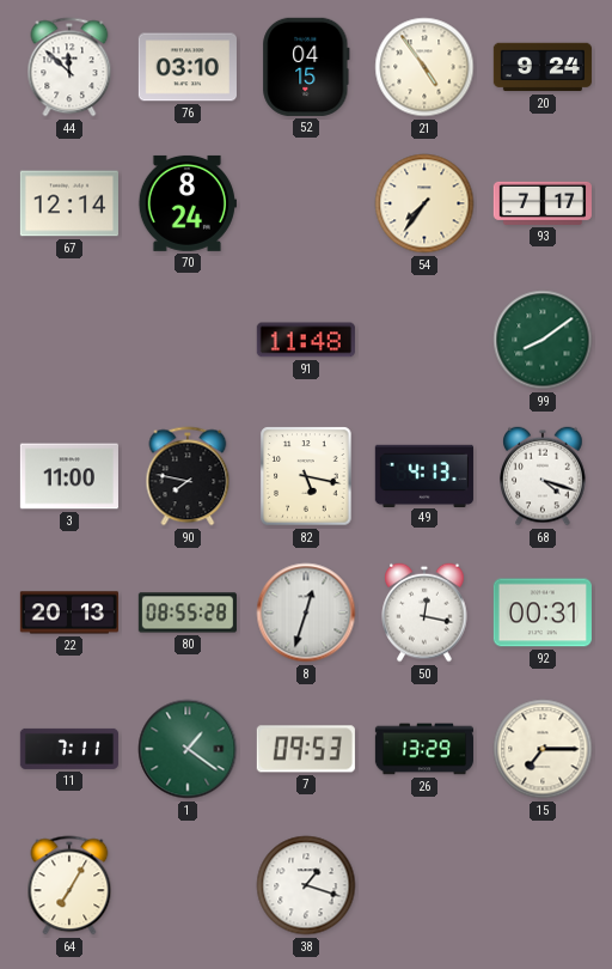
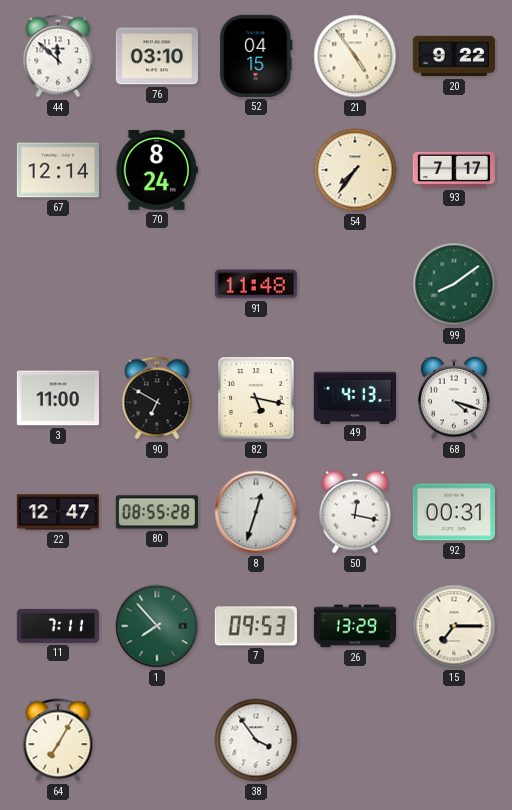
20: 9:24 -> 9:22
90: 7:47 -> 6:50
22: 20:13 -> 12:47
1: 1:21 -> 7:53
38: 1:18 -> 3:54
